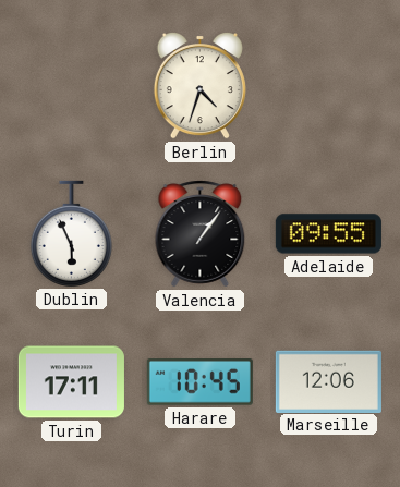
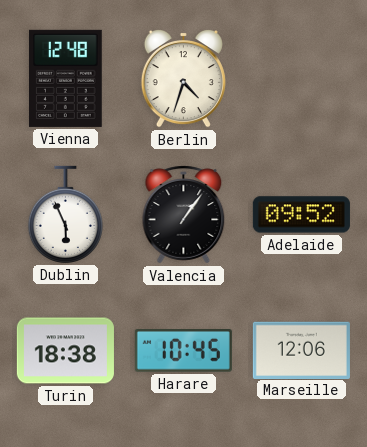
Vienna: none -> 12:48
Adelaide: 09:55 -> 09:52
Turin: 17:11 -> 18:38
